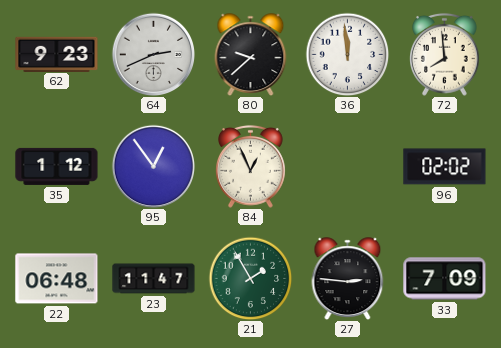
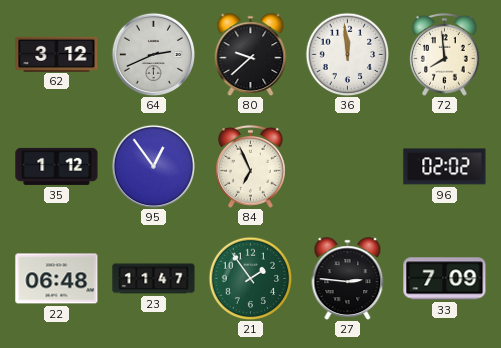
62: 9:23 -> 3:12
84: 12:56 -> 6:56
21: 1:55 -> 1:54
